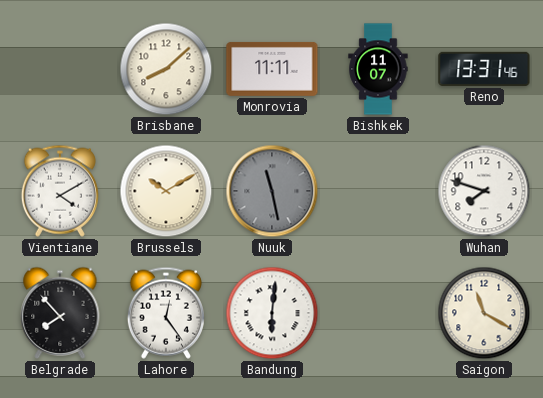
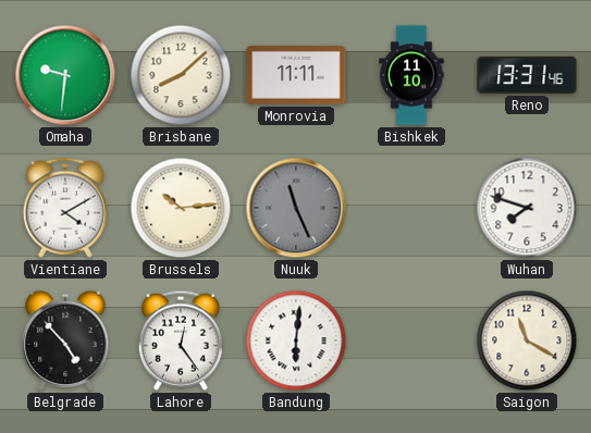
Omaha: none -> 9:31
Bishkek: 11:07 -> 11:10
Brussels: 10:10 -> 10:14
Nuuk: 11:28 -> 11:26
Belgrade: 7:53 -> 4:53
